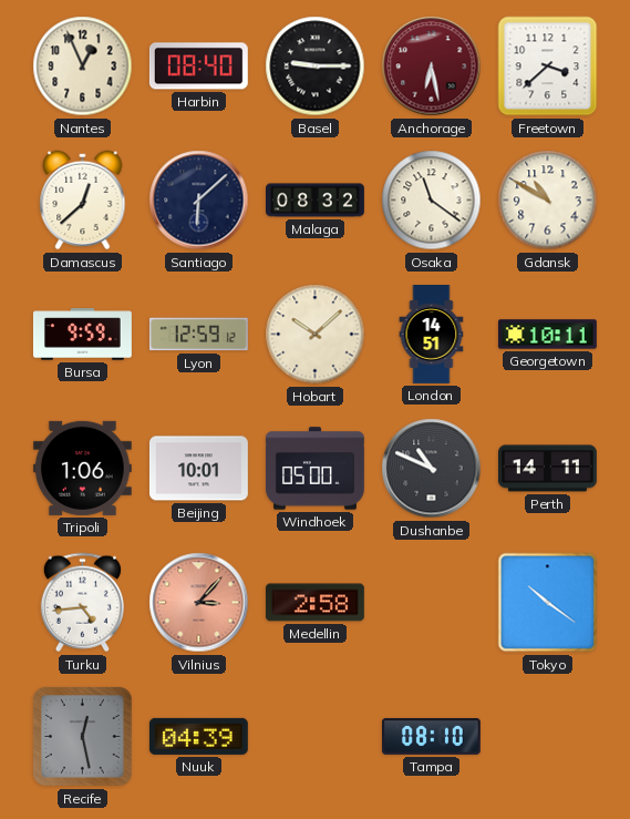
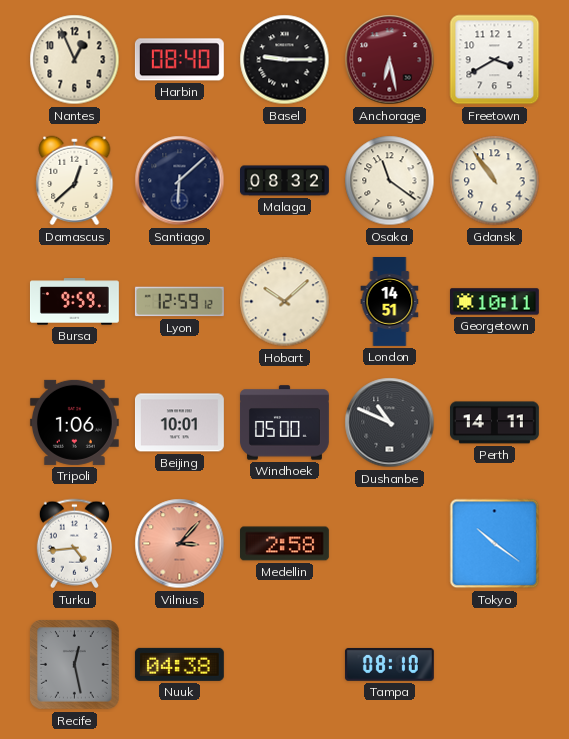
Freetown: 3:38 -> 3:40
Gdansk: 10:50 -> 10:54
Nuuk: 04:39 -> 04:38
